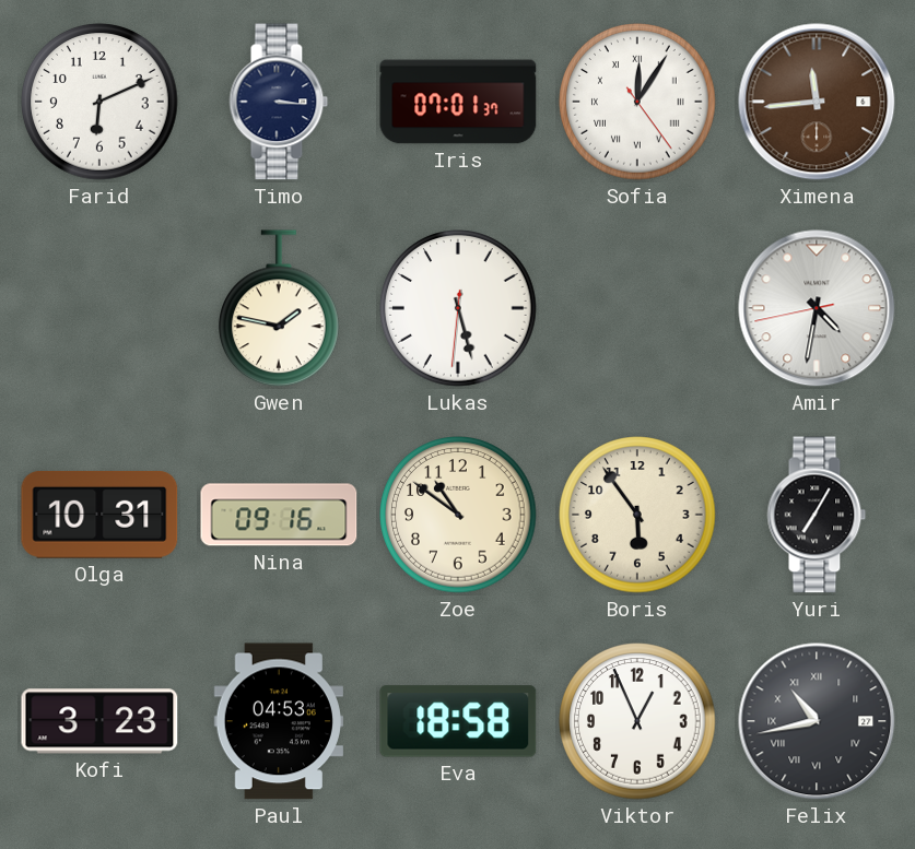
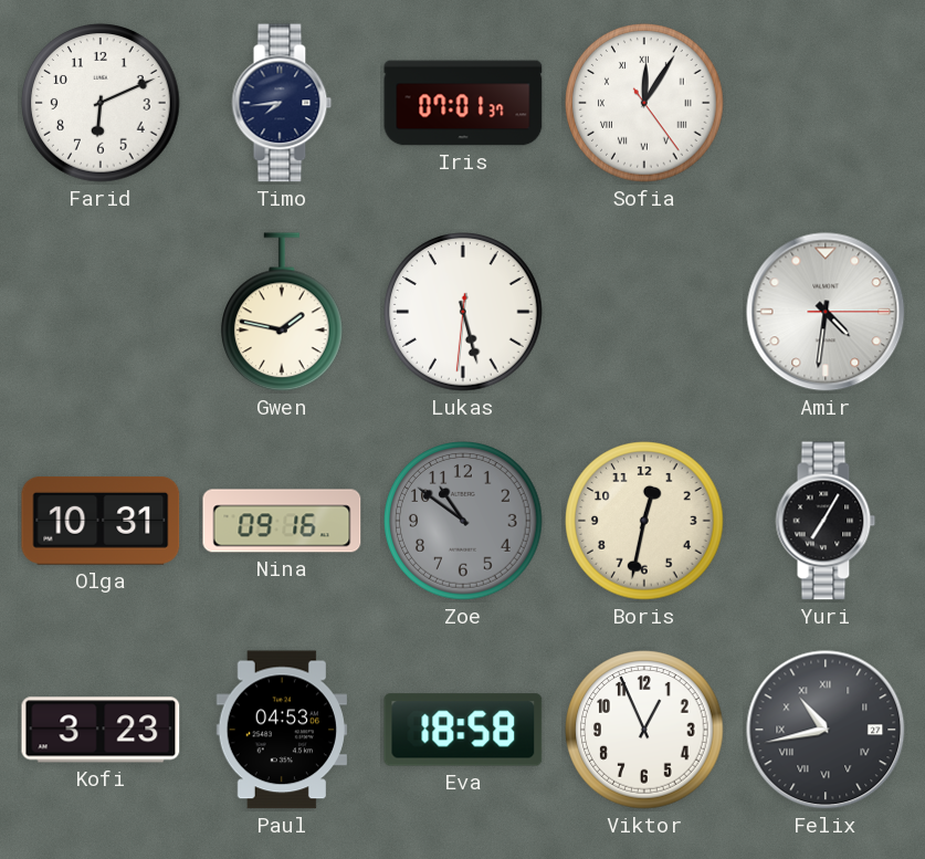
Timo: 3:16 -> 7:44
Ximena: 11:44 -> none
Amir: 4:31:43 -> 4:31:15
Zoe dial: cream -> grey
Boris: 5:54 -> 12:32
